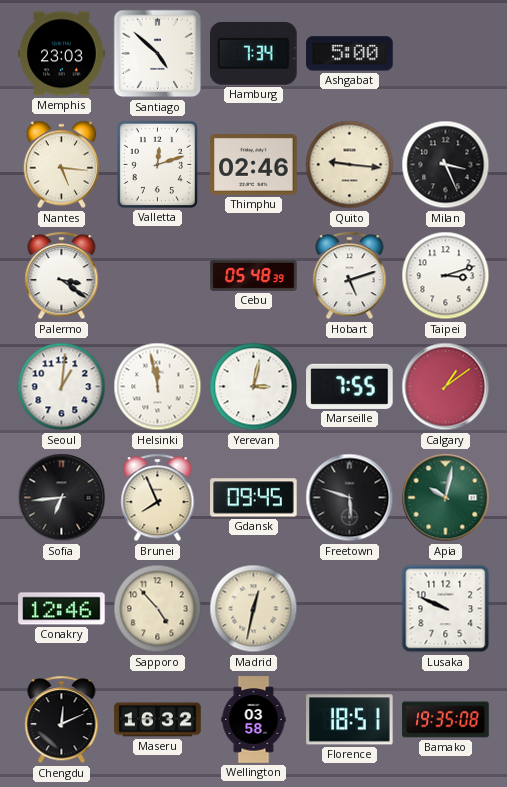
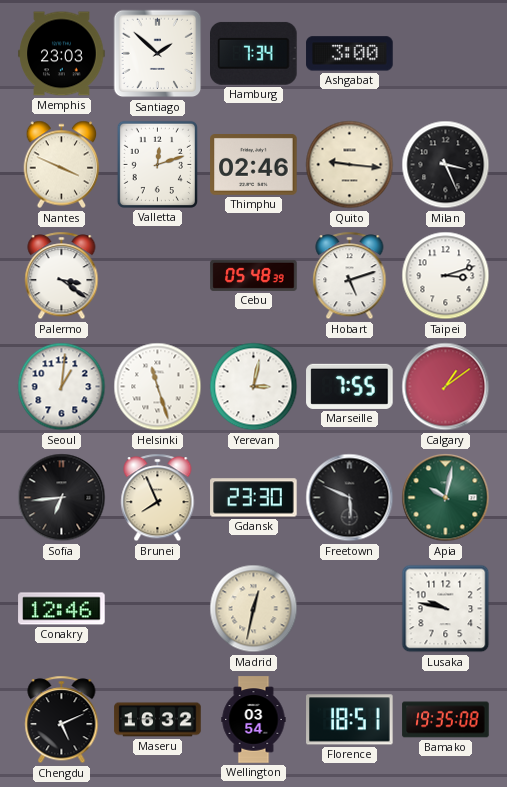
Santiago: 4:52 -> 1:52
Ashgabat: 5:00 -> 3:00
Nantes: 5:16 -> 3:49
Helsinki: 11:58 -> 11:27
Gdansk: 09:45 -> 23:30
Freetown: 5:48 -> 5:49
Sapporo: 4:53 -> none
Lusaka: 9:49 -> 9:47
Chengdu: 12:11 -> 5:11
Wellington: 03:58 -> 03:54
